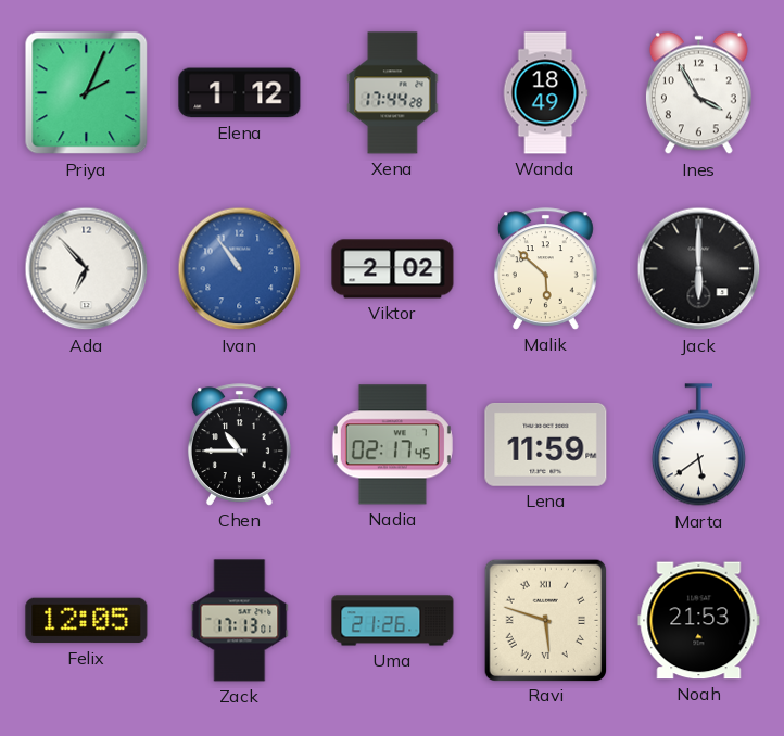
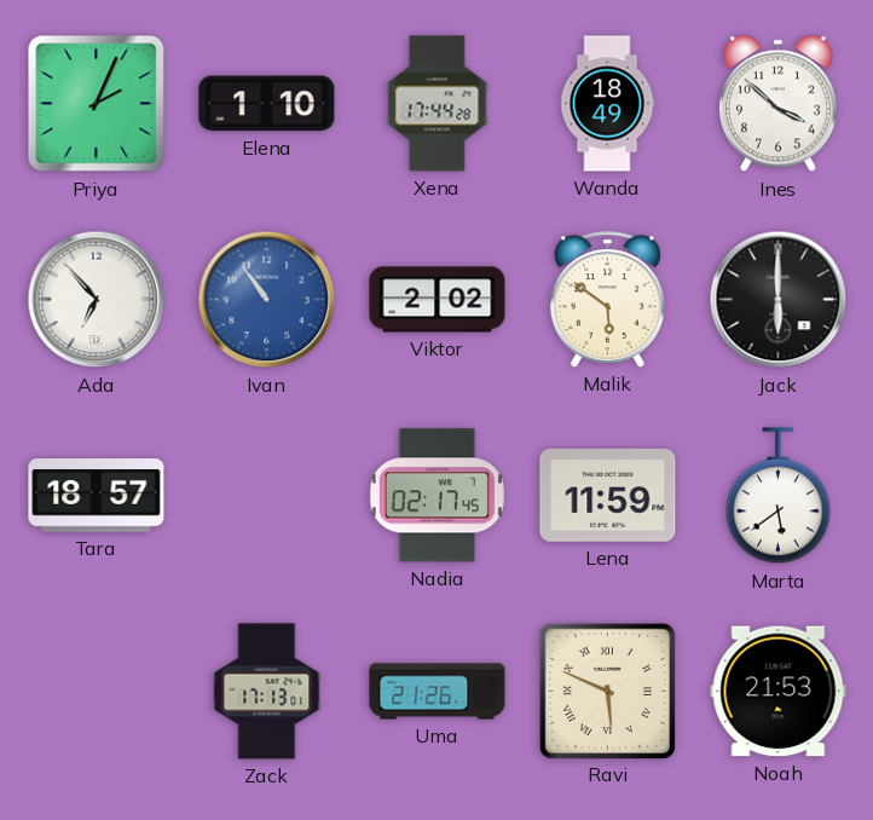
Elena: 1:12 -> 1:10
Ines: 3:55 -> 3:52
Malik: 5:52 -> 5:51
Tara: none -> 18:57
Chen: 10:45 -> none
Felix: 12:05 -> none
Ravi: 5:48 -> 5:49
